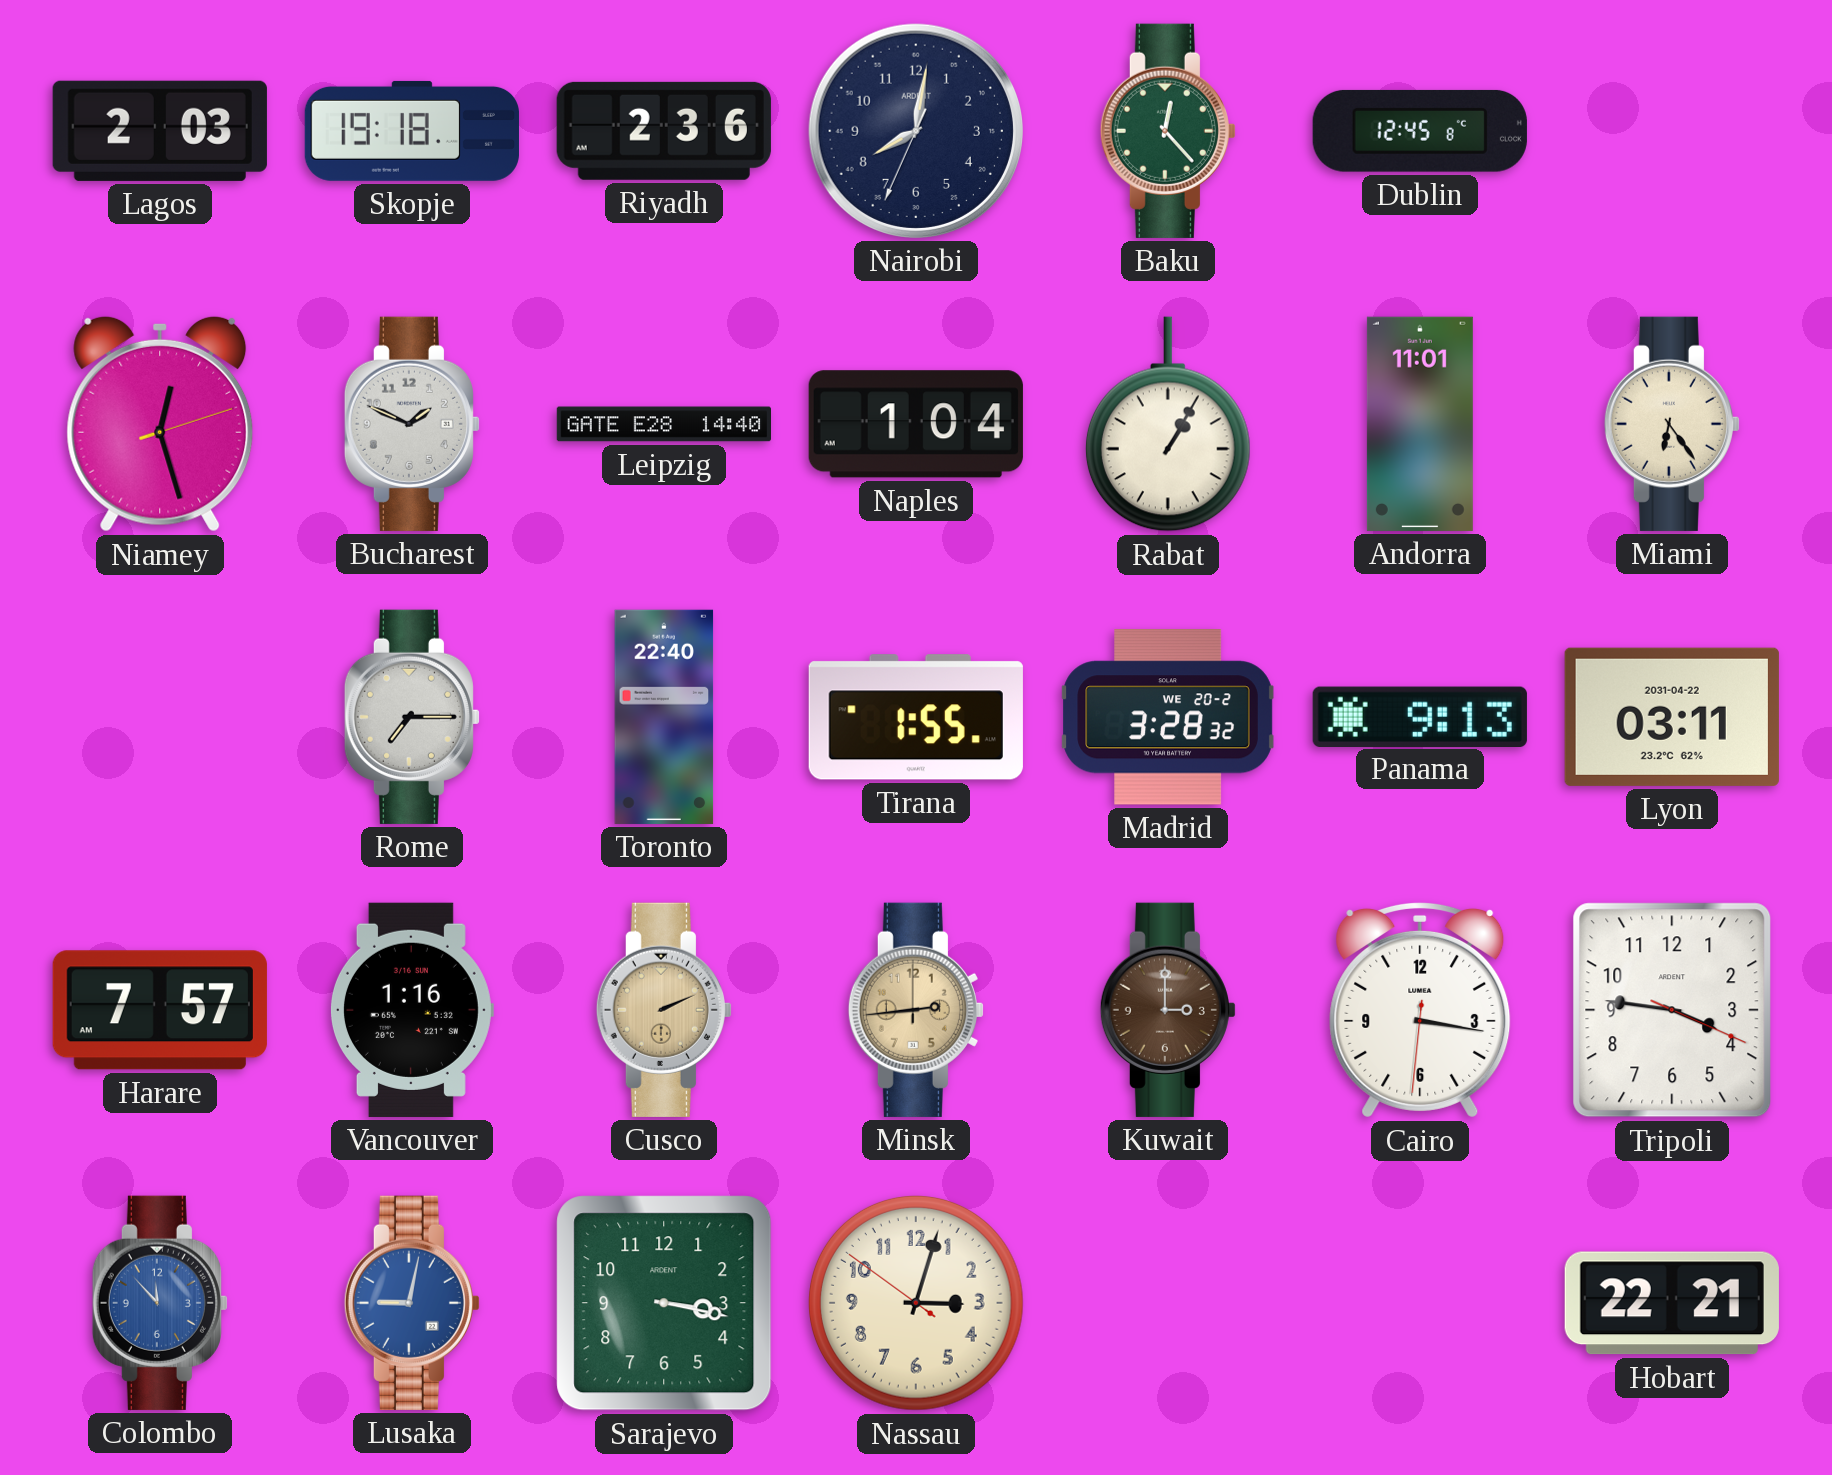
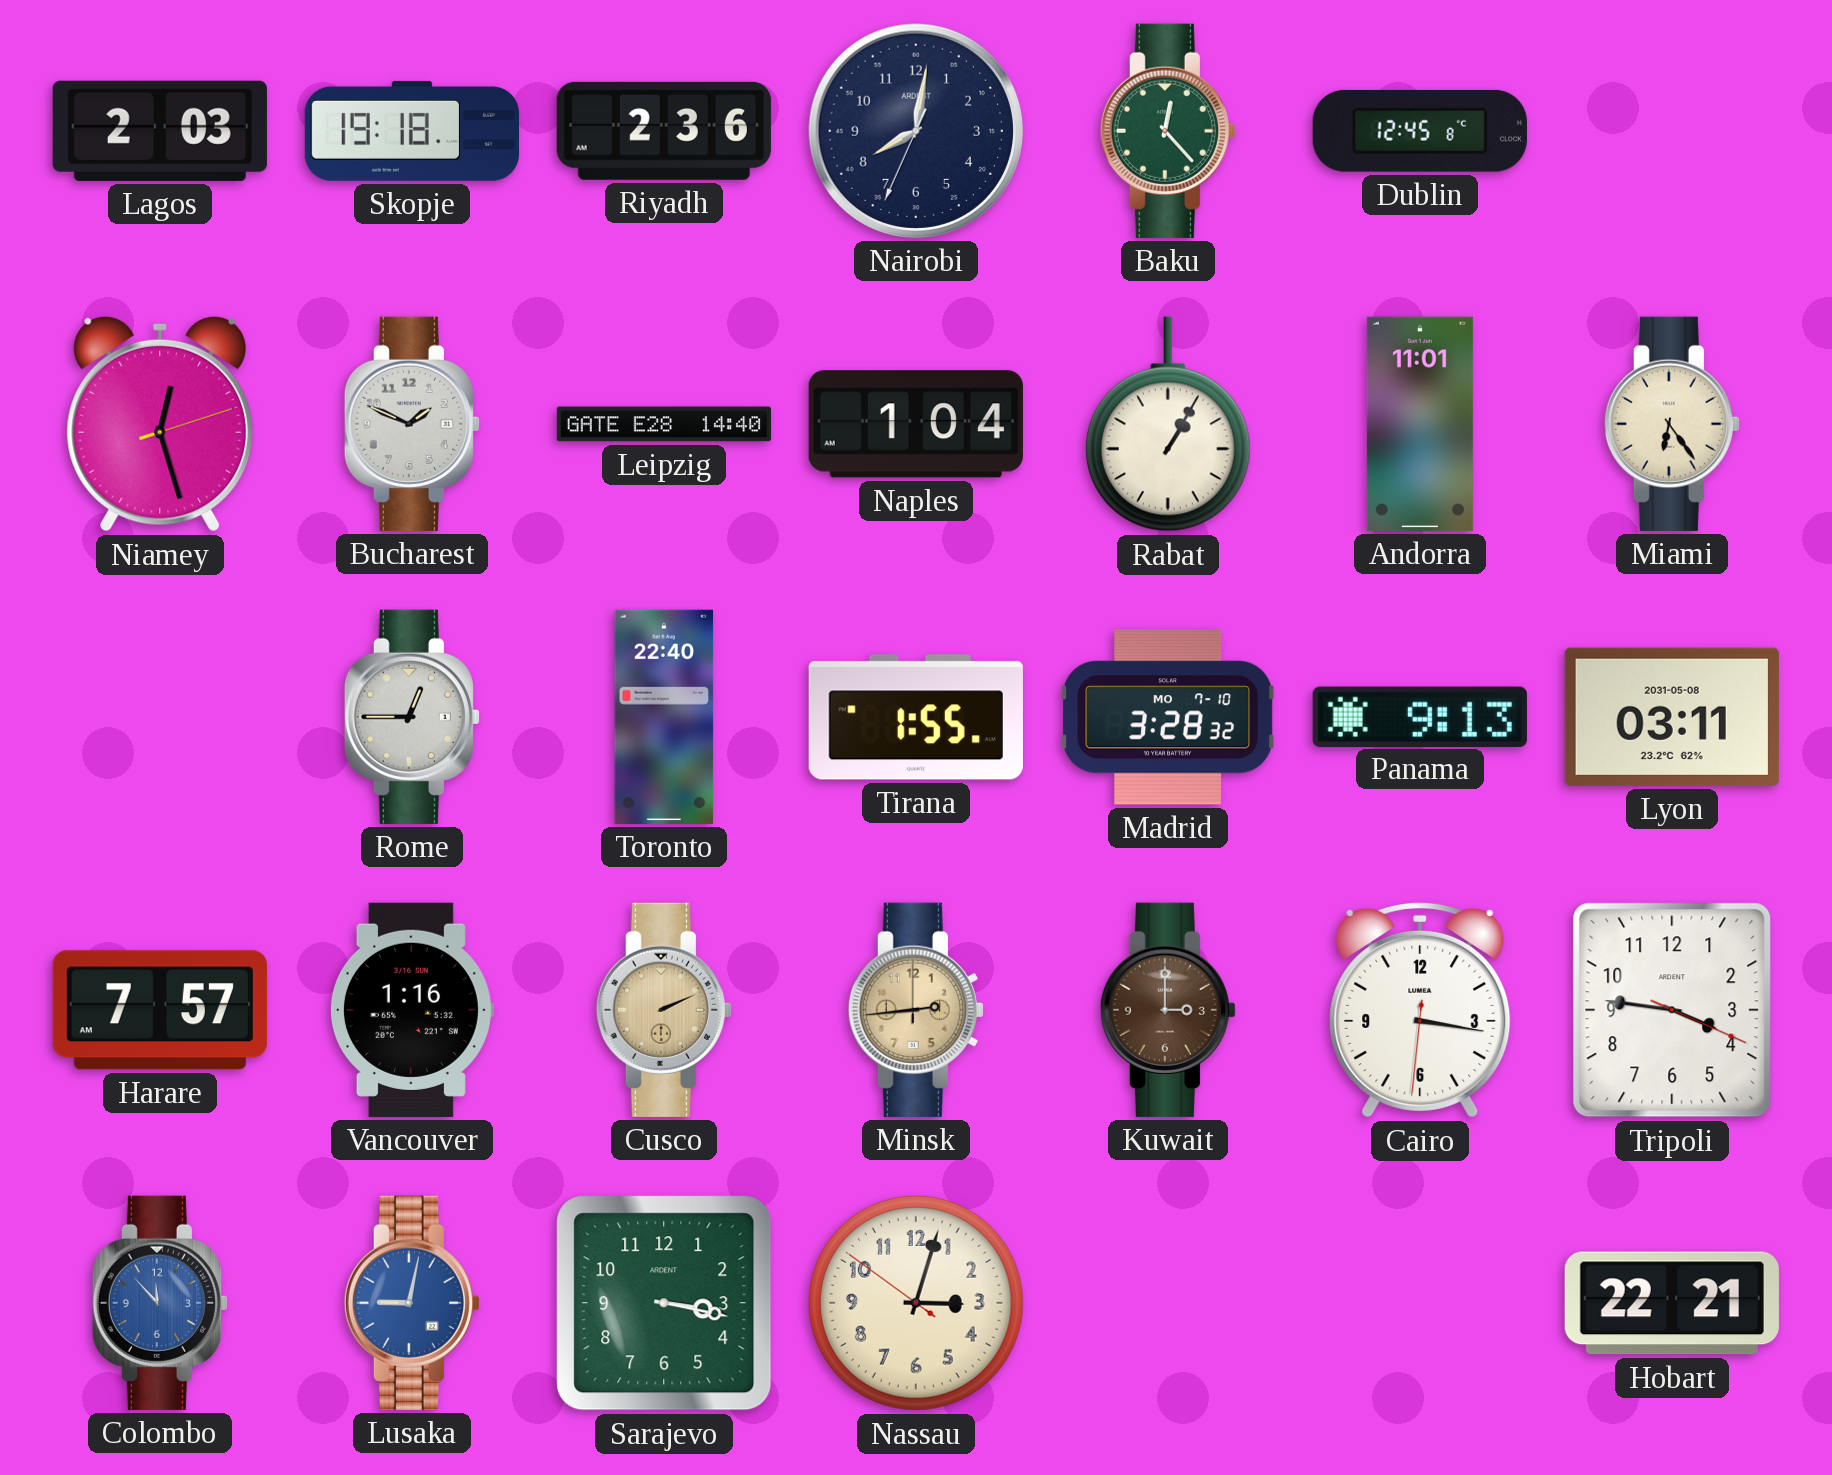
Rome: 7:15 -> 12:45
Madrid date: WE 20-2 -> MO 7-10
Lyon date: 2031-04-22 -> 2031-05-08
